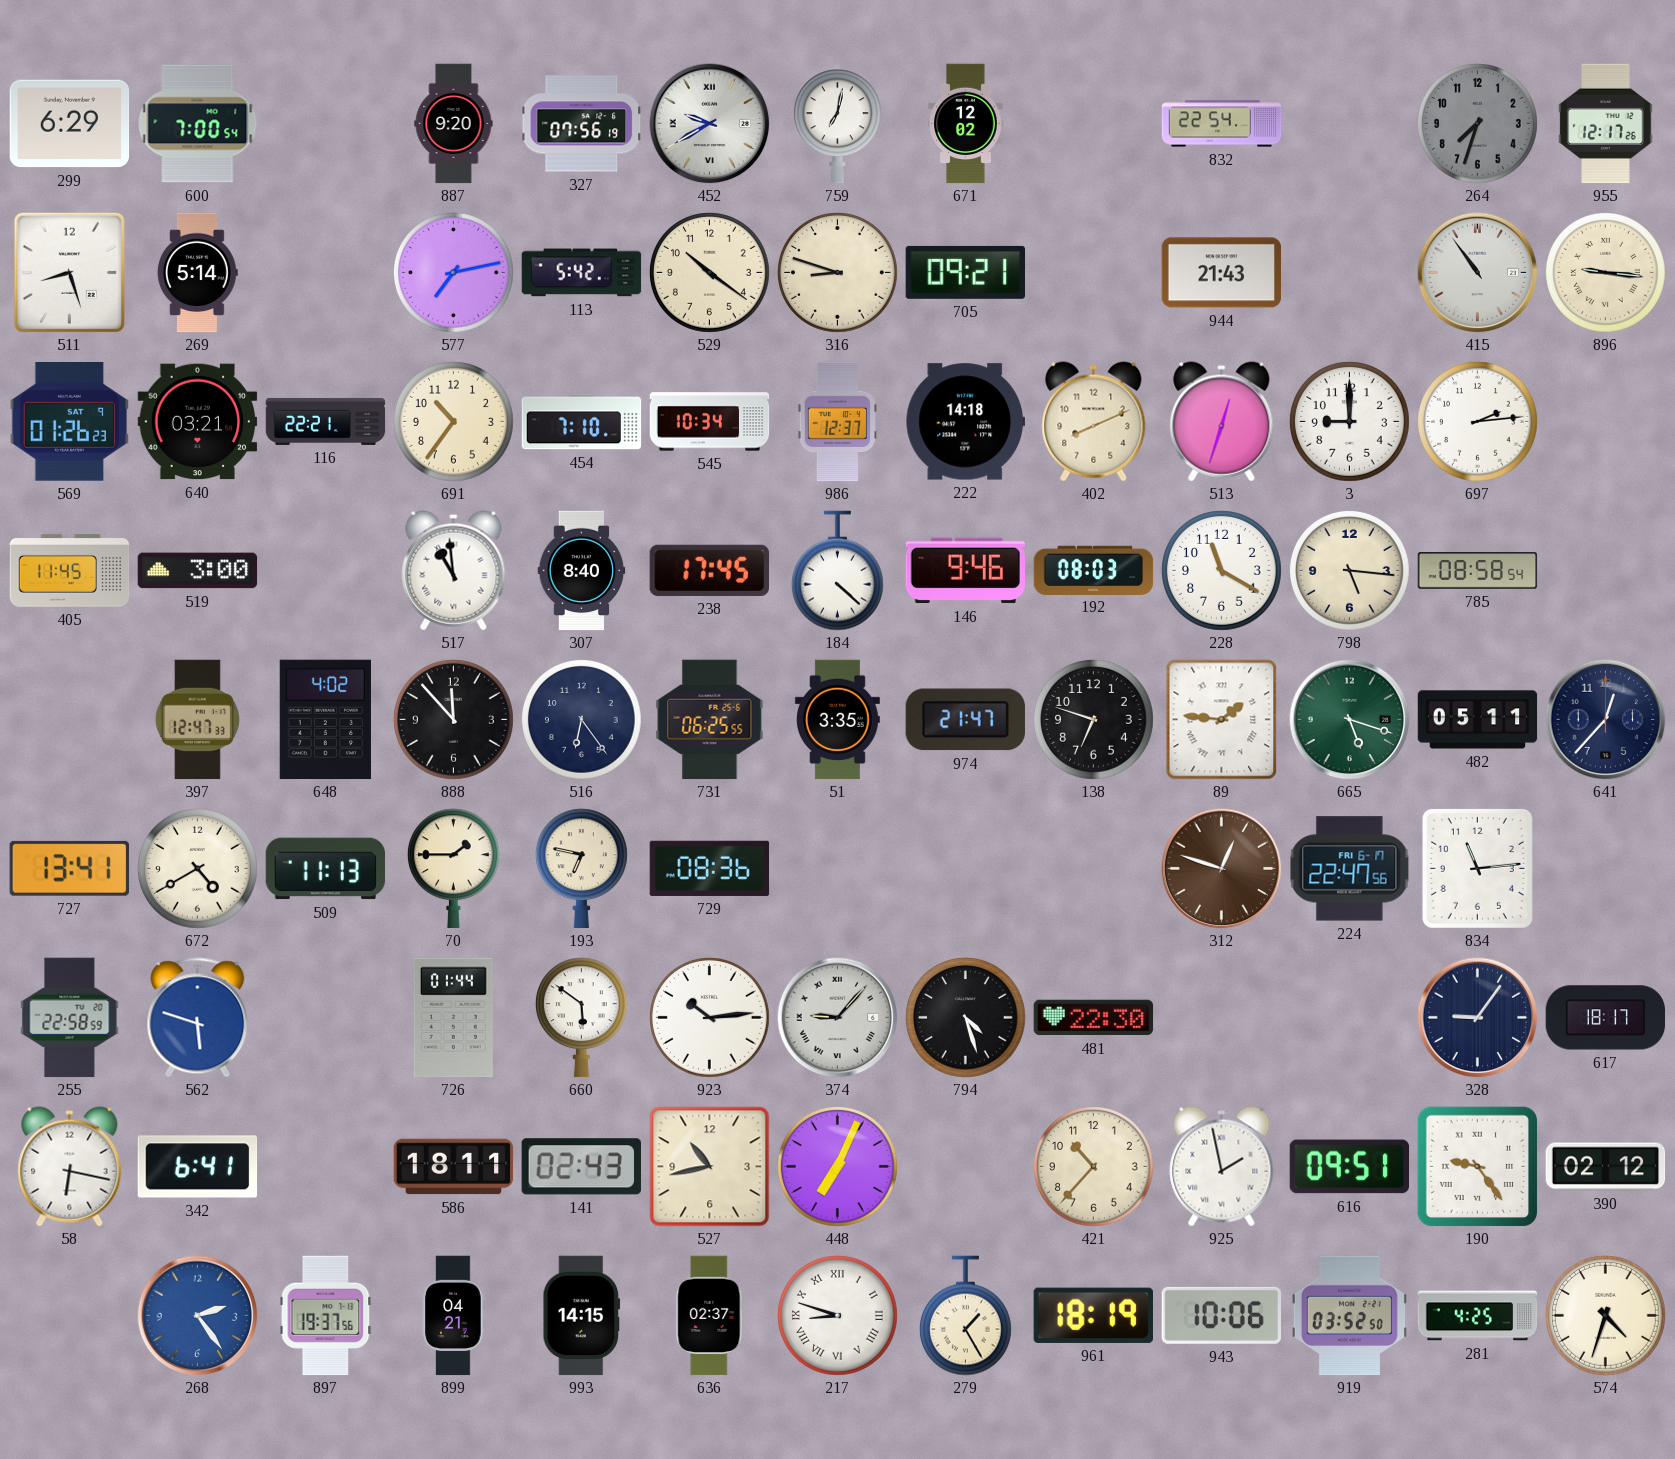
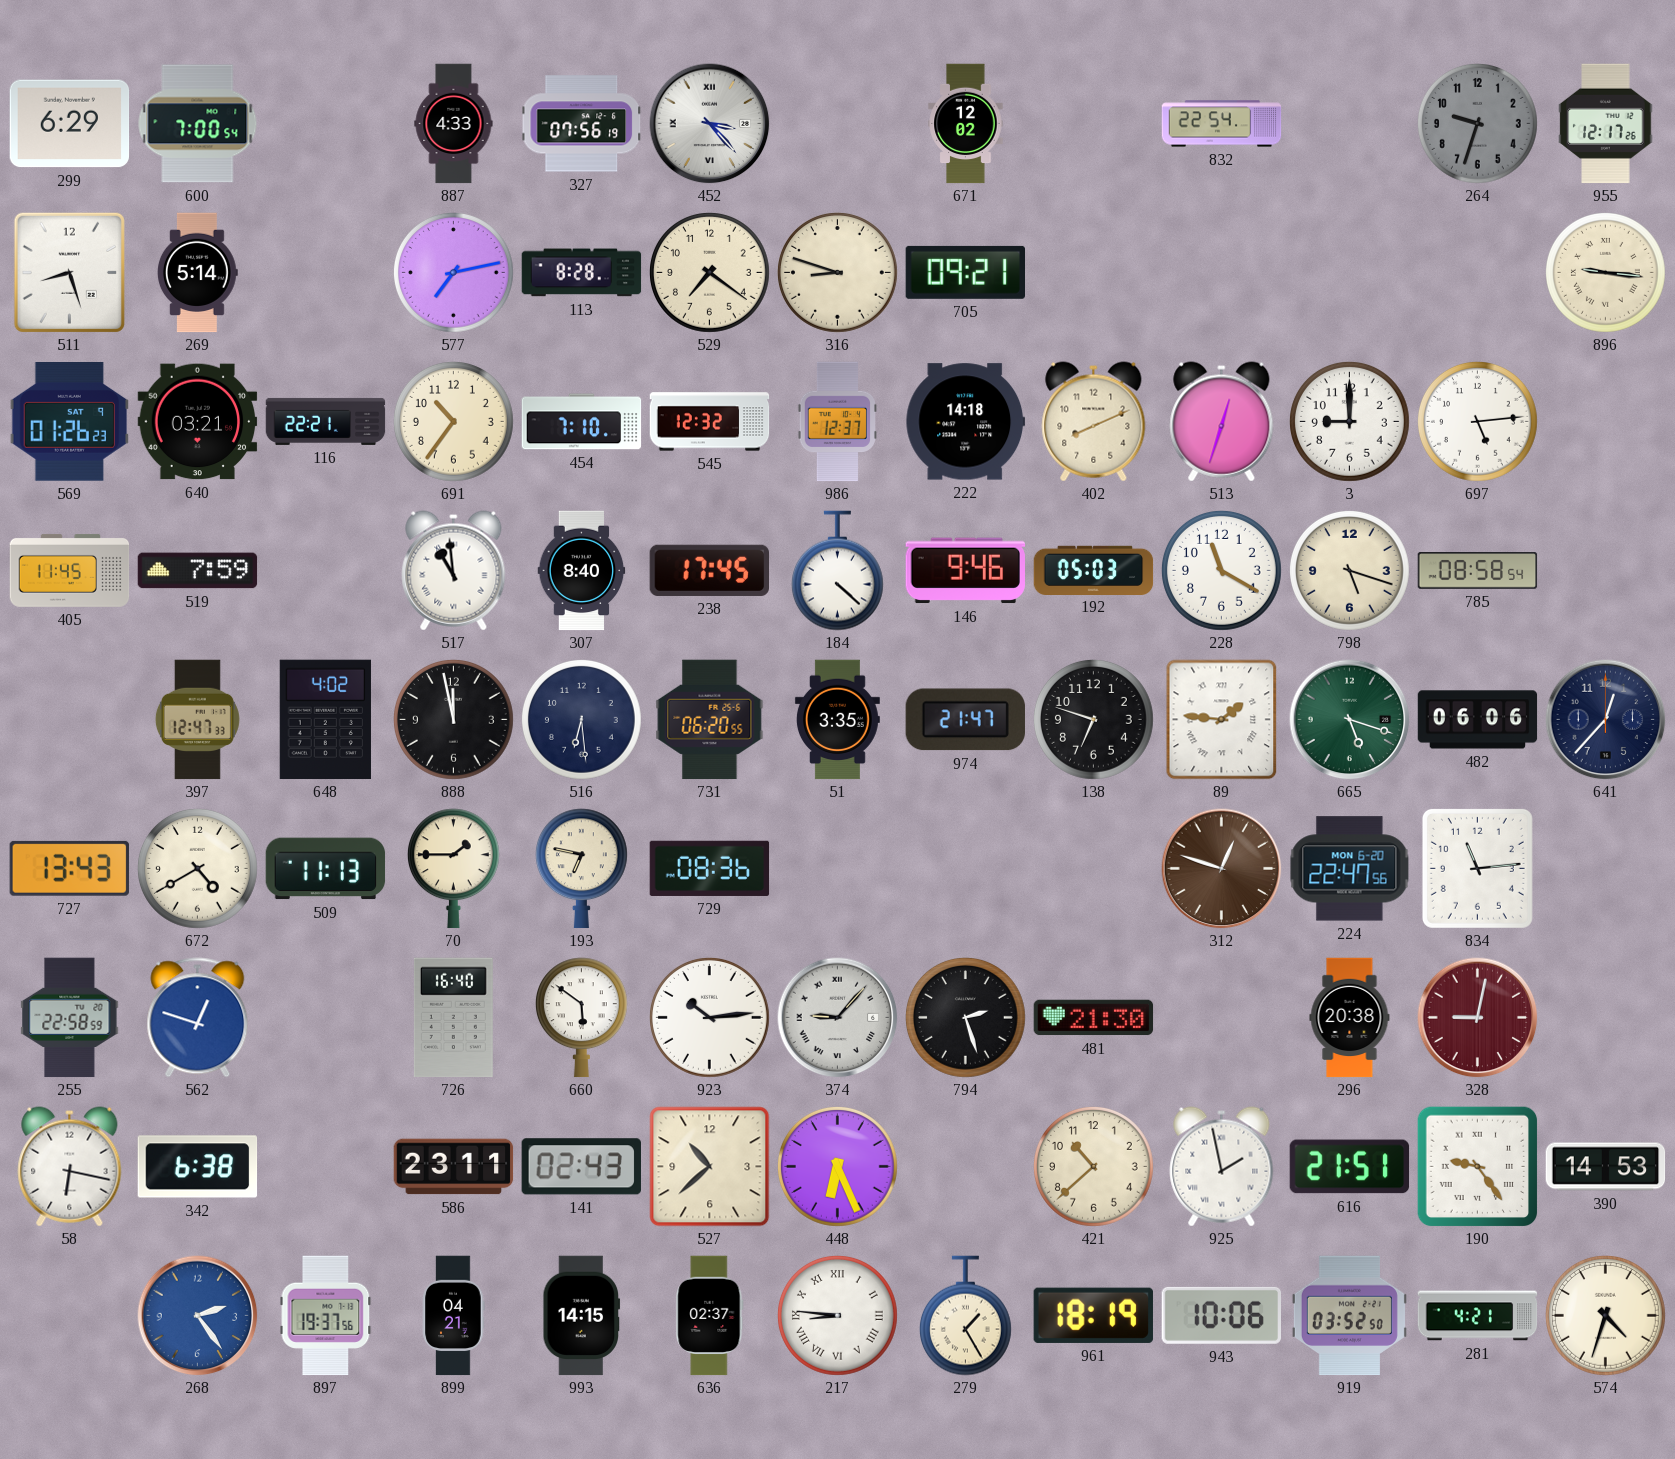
887: 9:20 -> 4:33
452: 9:40 -> 3:23
759: 7:02 -> none
264: 7:33 -> 9:33
113: 5:42 -> 8:28
529: 10:21 -> 7:21
944: 21:43 -> none
415: 10:54 -> none
545: 10:34 -> 12:32
697: 2:14 -> 5:14
519: 3:00 -> 7:59
192: 08:03 -> 05:03
798: 5:16 -> 5:18
888: 11:53 -> 11:58
516: 6:24 -> 6:29
731: 06:25 -> 06:20
482: 05:11 -> 06:06
727: 13:41 -> 13:43
224 date: FRI 6-17 -> MON 6-20
562: 5:48 -> 12:48
726: 01:44 -> 16:40
794: 4:27 -> 2:27
481: 22:30 -> 21:30
296: none -> 20:38
328: 9:06 -> 9:02
328 dial: navy -> burgundy
617: 18:17 -> none
342: 6:41 -> 6:38
586: 18:11 -> 23:11
527: 10:43 -> 10:38
448: 7:04 -> 6:26
421: 10:37 -> 10:38
616: 09:51 -> 21:51
390: 02:12 -> 14:53
217: 8:48 -> 8:46
281: 4:25 -> 4:21
